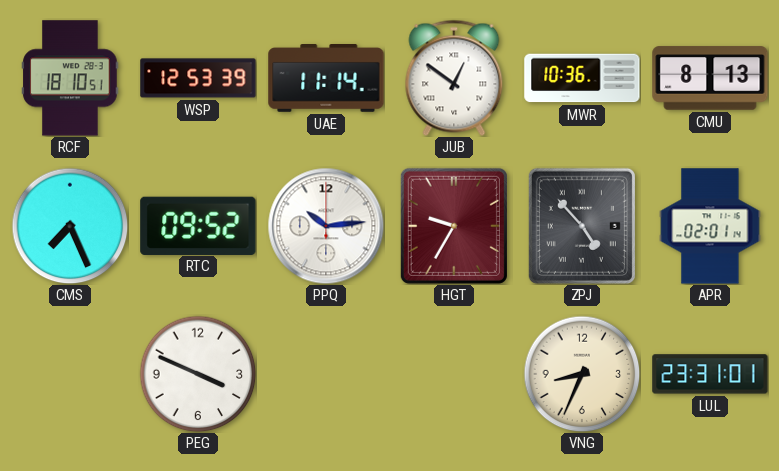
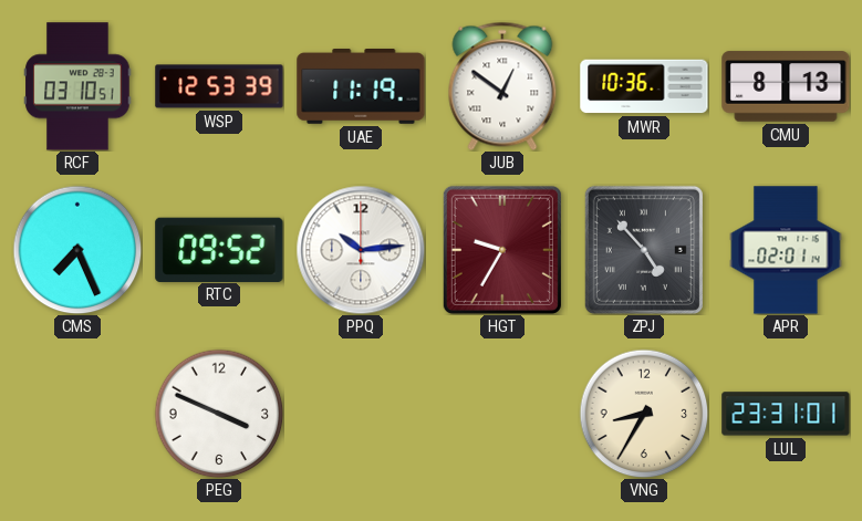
RCF: 18:10 -> 03:10
UAE: 11:14 -> 11:19
VNG: 8:34 -> 8:35
